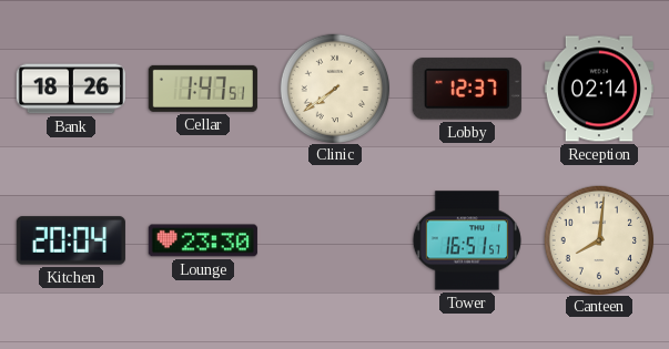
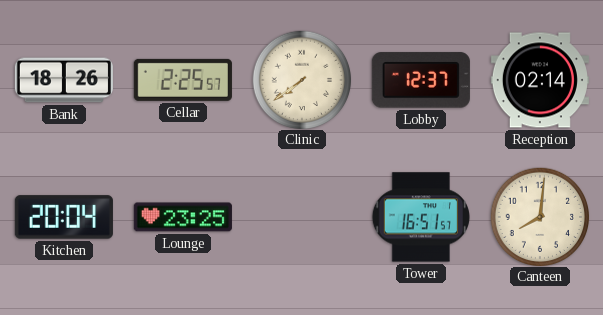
Cellar: 1:47 -> 2:25
Lounge: 23:30 -> 23:25
